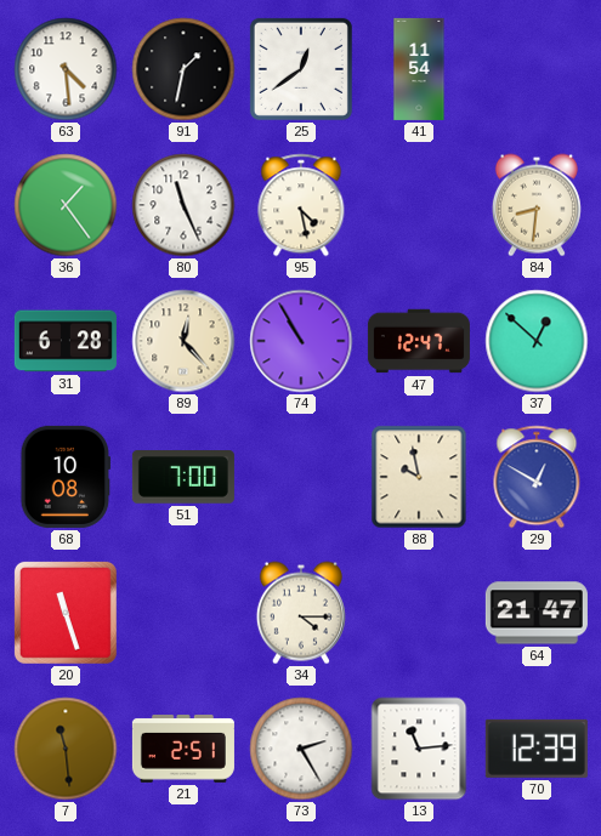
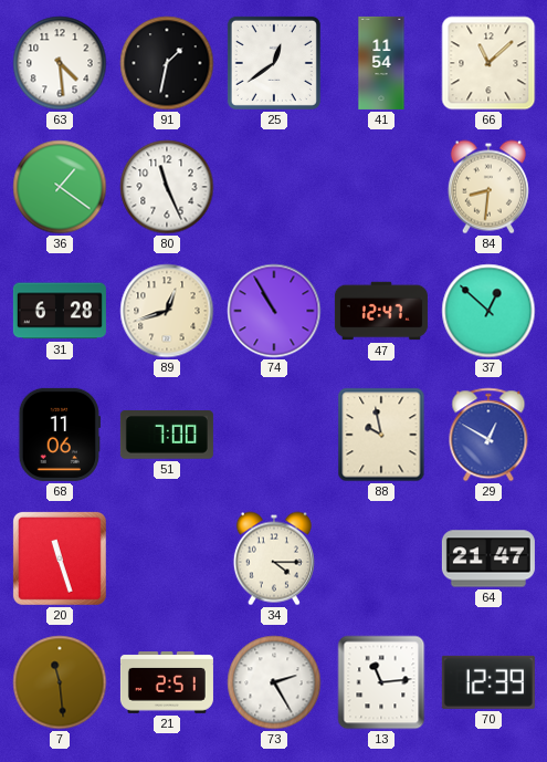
66: none -> 11:08
36: 1:24 -> 1:21
95: 4:28 -> none
89: 12:23 -> 12:42
68: 10:08 -> 11:06
